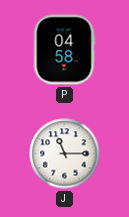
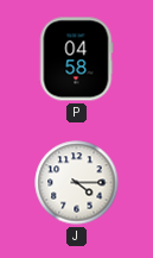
J: 11:15 -> 4:15
